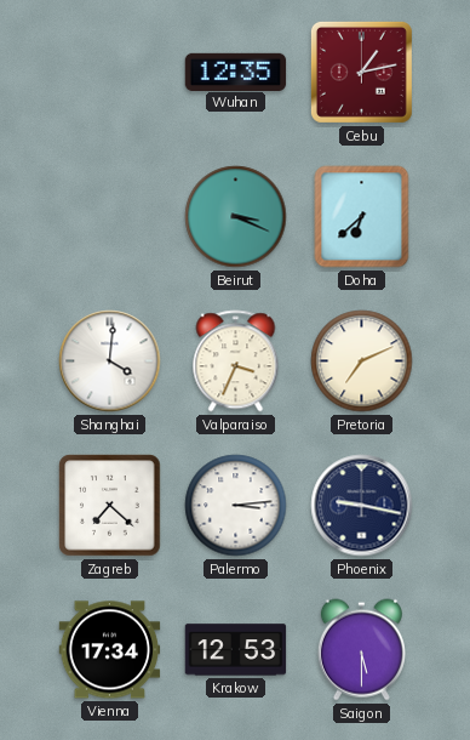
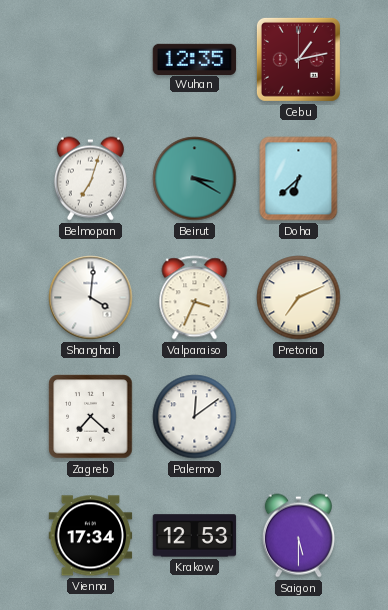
Belmopan: none -> 7:03
Beirut: 3:19 -> 3:20
Palermo: 3:14 -> 12:09
Phoenix: 9:17 -> none
